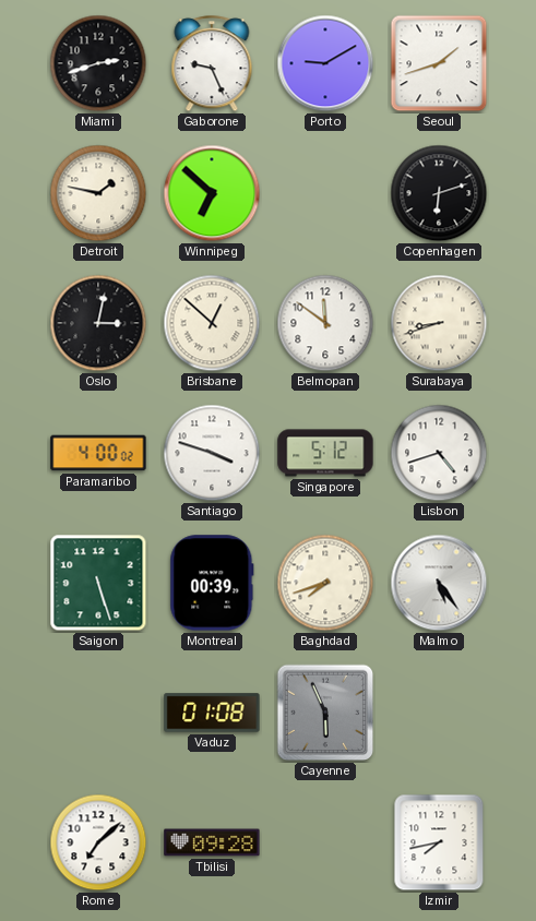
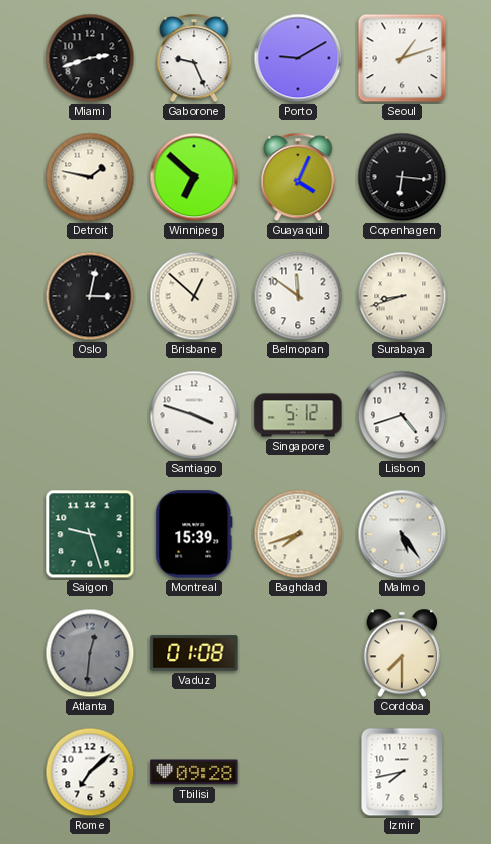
Seoul: 1:42 -> 1:12
Guayaquil: none -> 4:04
Copenhagen: 6:12 -> 6:16
Paramaribo: 4:00 -> none
Saigon: 5:27 -> 9:27
Montreal: 00:39 -> 15:39
Atlanta: none -> 12:31
Cayenne: 5:56 -> none
Cordoba: none -> 7:30
